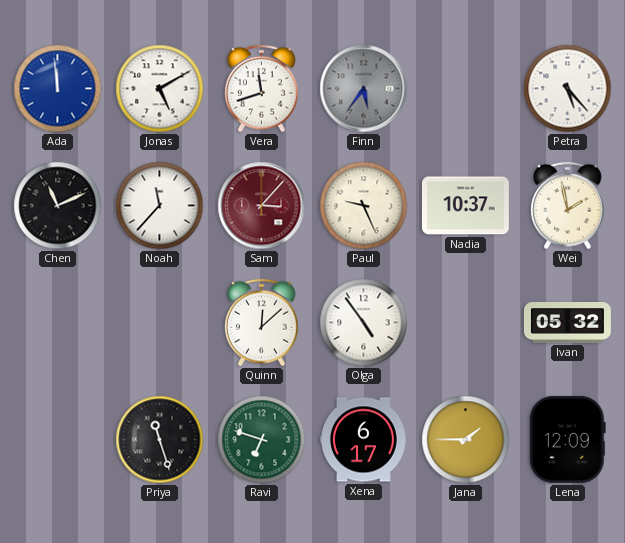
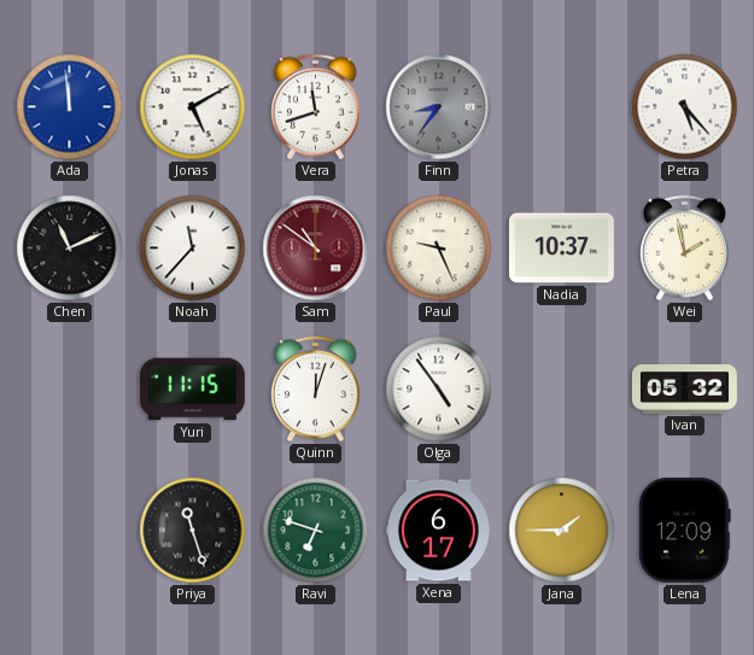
Finn: 5:36 -> 8:36
Sam: 3:07 -> 10:51
Yuri: none -> 11:15
Quinn: 12:08 -> 12:03
